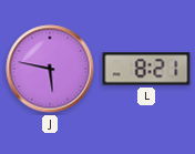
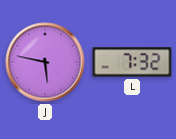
L: 8:21 -> 7:32
